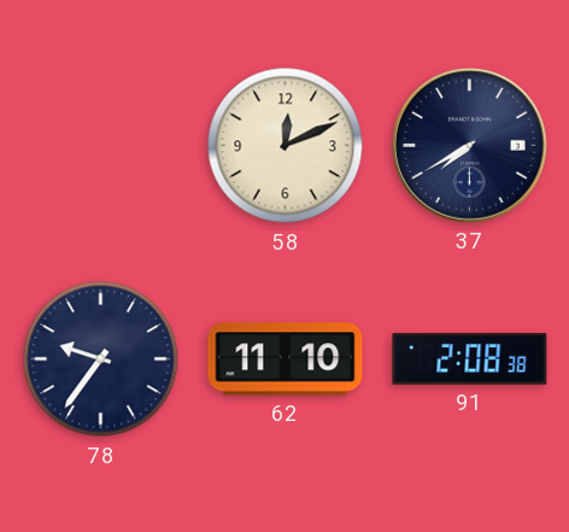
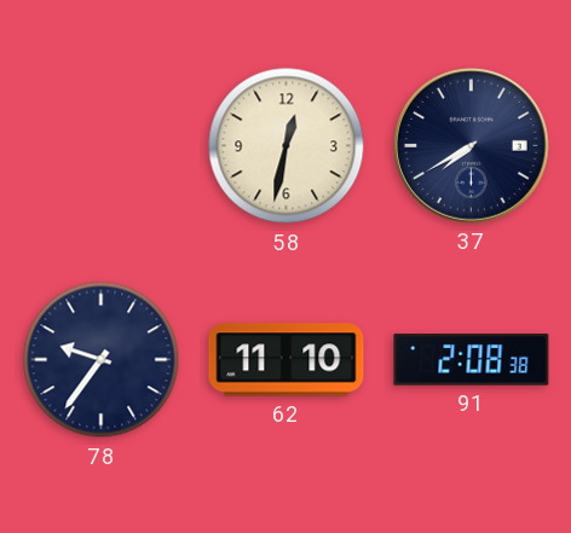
58: 12:11 -> 12:32
